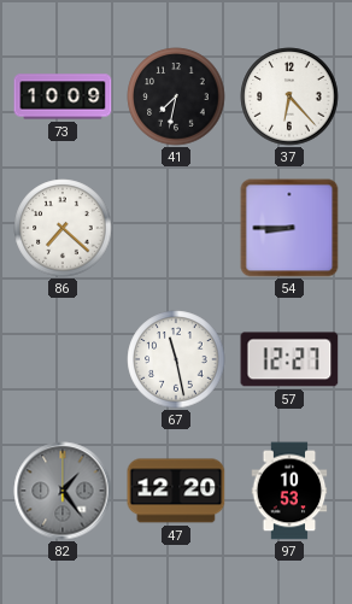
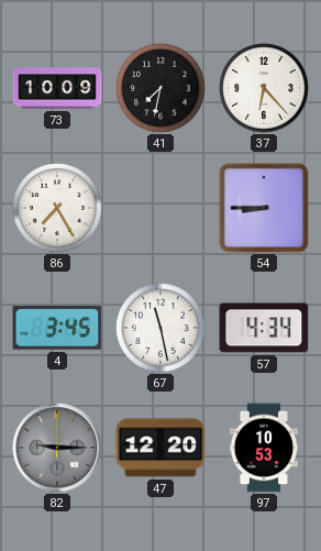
86: 7:22 -> 7:25
4: none -> 3:45
57: 12:27 -> 4:34
82: 1:24 -> 9:15
